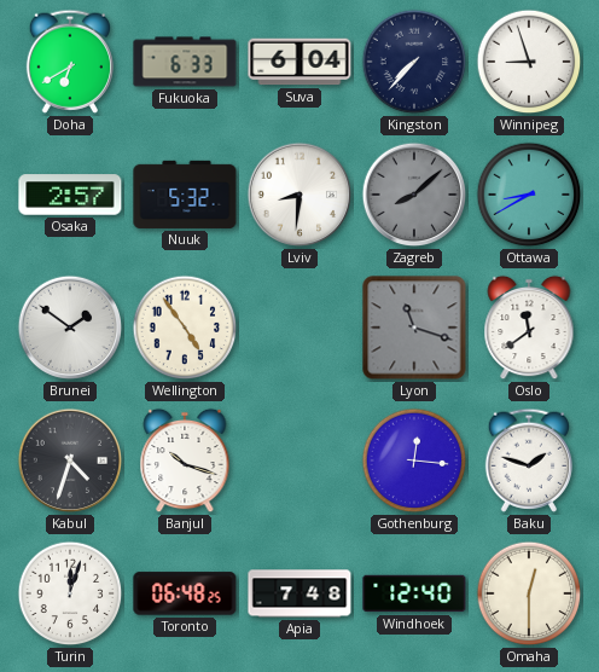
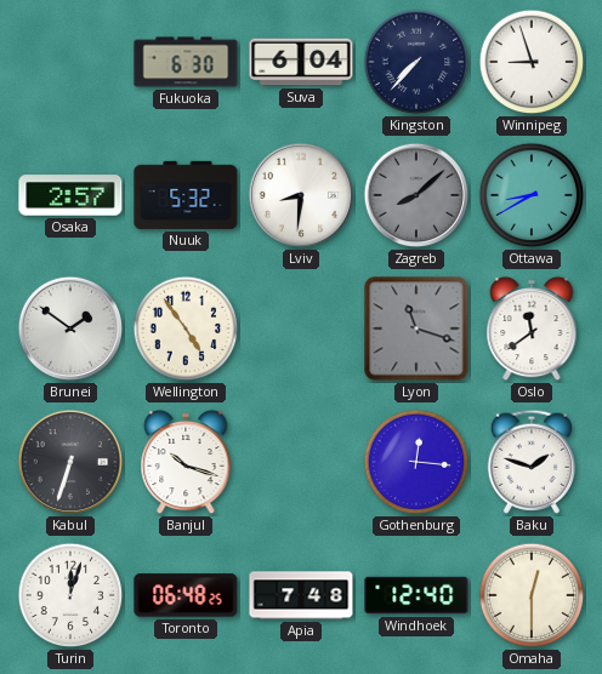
Doha: 6:40 -> none
Fukuoka: 6:33 -> 6:30
Kabul: 4:33 -> 6:33
